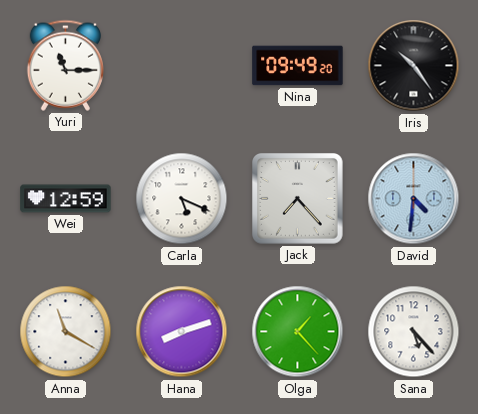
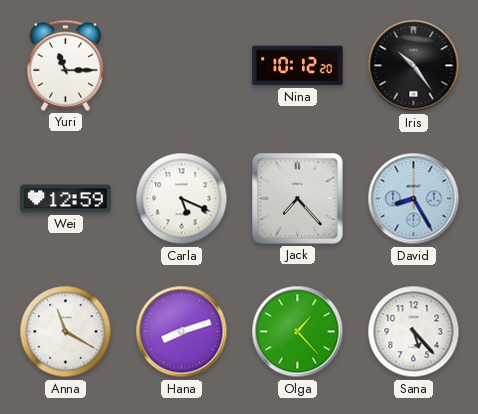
Nina: 09:49 -> 10:12
David: 4:31 -> 8:25
